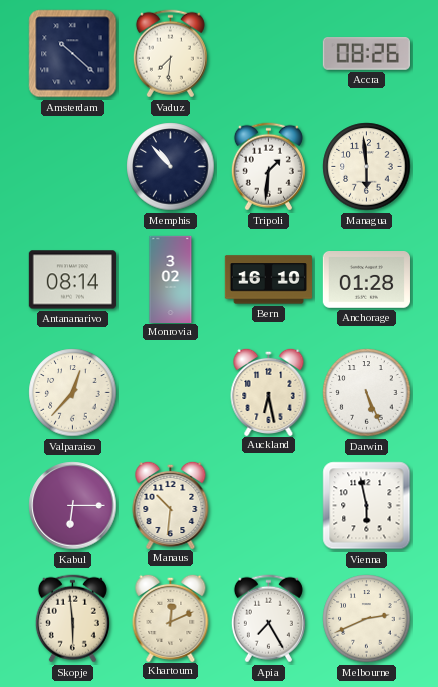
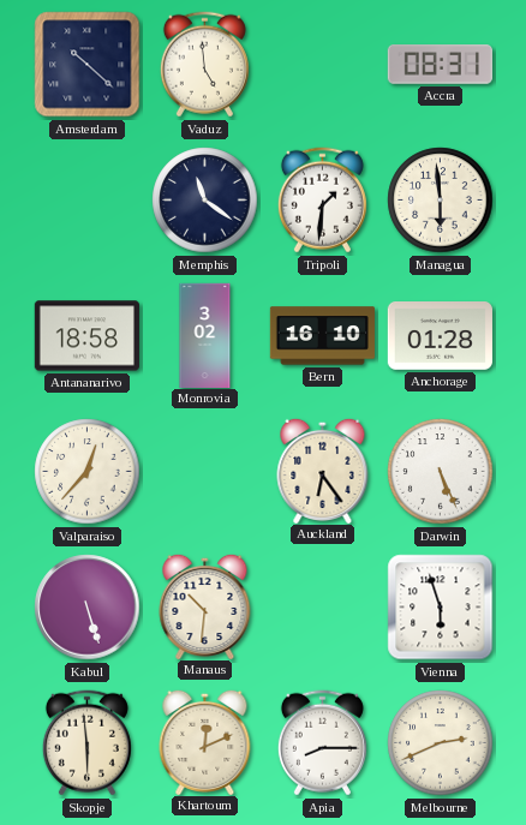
Vaduz: 7:31 -> 4:59
Accra: 08:26 -> 08:31
Memphis: 10:53 -> 11:21
Antananarivo: 08:14 -> 18:58
Auckland: 6:28 -> 6:24
Kabul: 6:15 -> 5:27
Vienna: 5:58 -> 5:57
Apia: 7:25 -> 8:15
